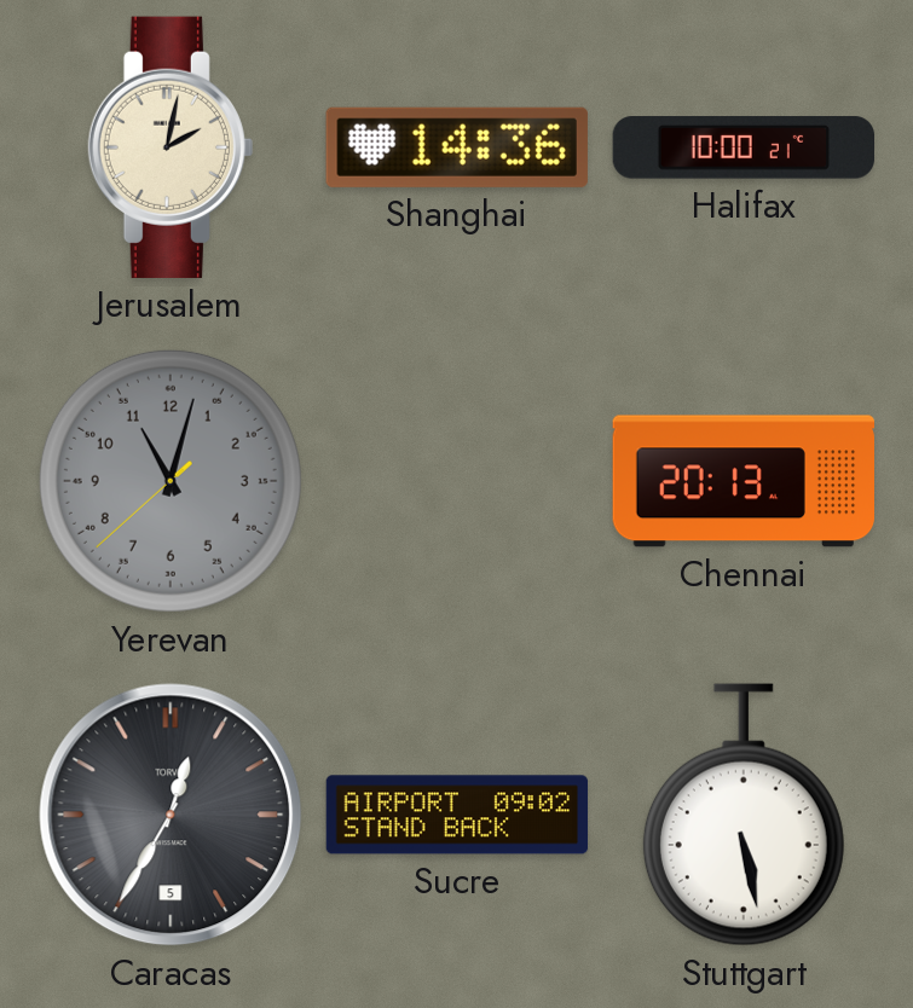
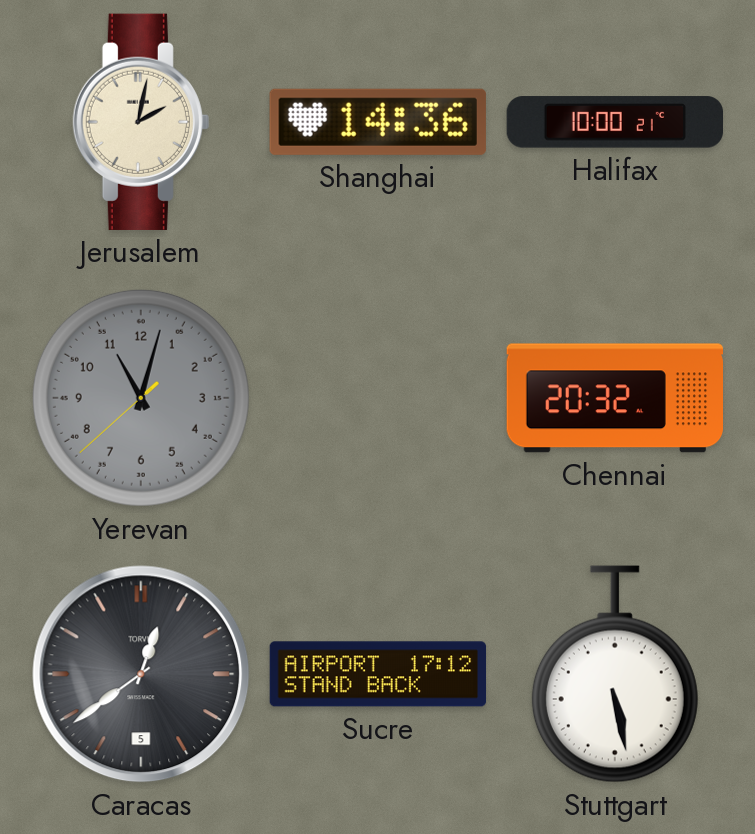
Chennai: 20:13 -> 20:32
Caracas: 12:35 -> 12:39
Sucre: 09:02 -> 17:12
